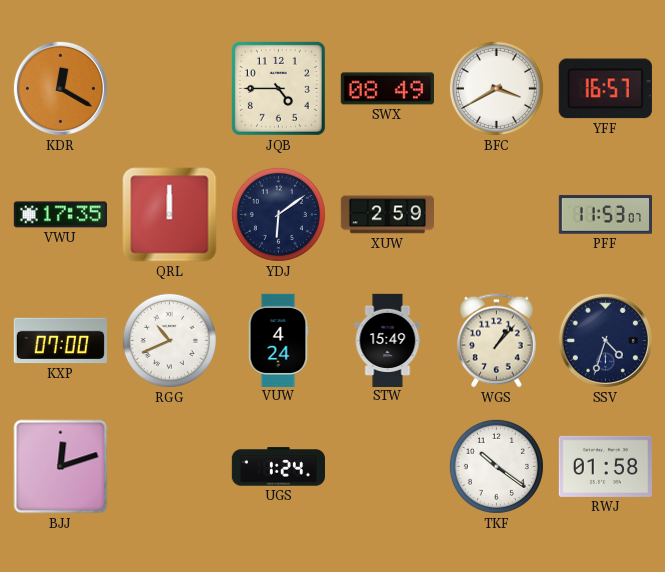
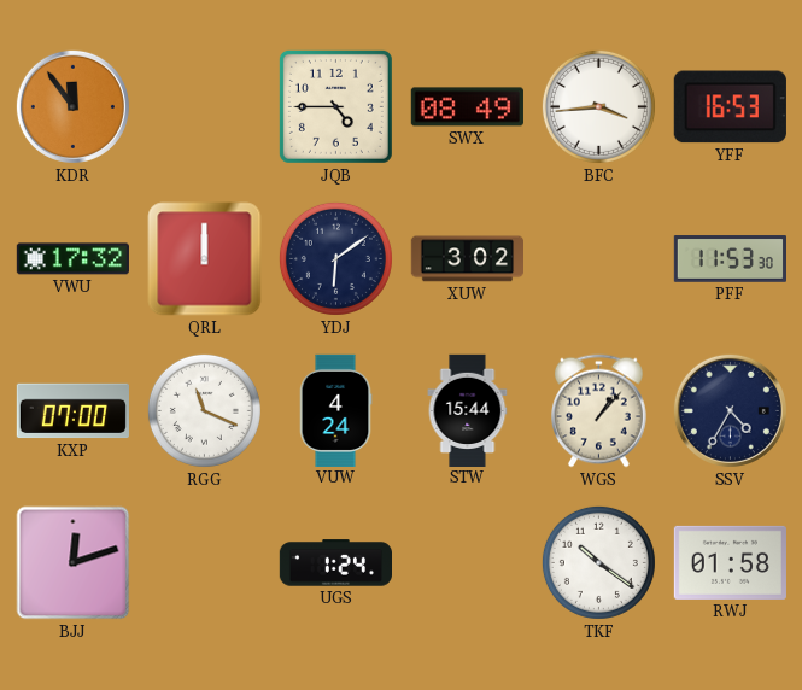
KDR: 12:20 -> 11:54
BFC: 3:40 -> 3:44
YFF: 16:57 -> 16:53
VWU: 17:35 -> 17:32
XUW: 2:59 -> 3:02
PFF: 11:53:07 -> 11:53:30
RGG: 10:41 -> 11:19
STW: 15:49 -> 15:44
SSV: 4:33 -> 4:35
